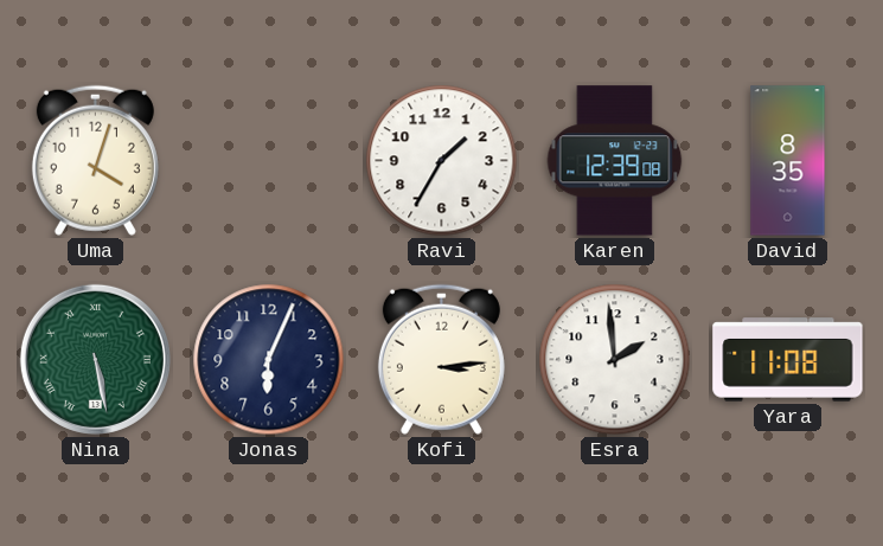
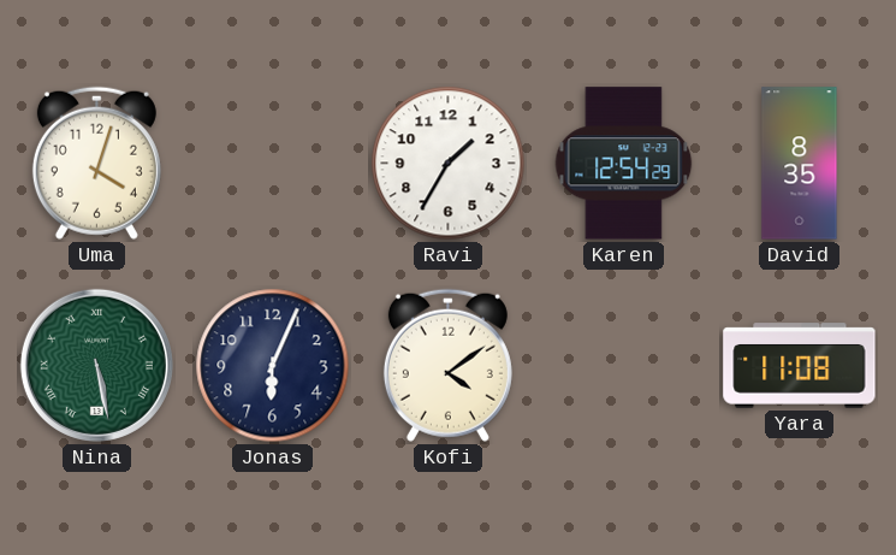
Karen: 12:39 -> 12:54
Kofi: 3:14 -> 4:09
Esra: 1:59 -> none
